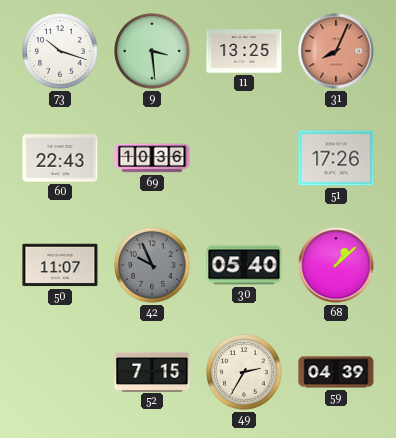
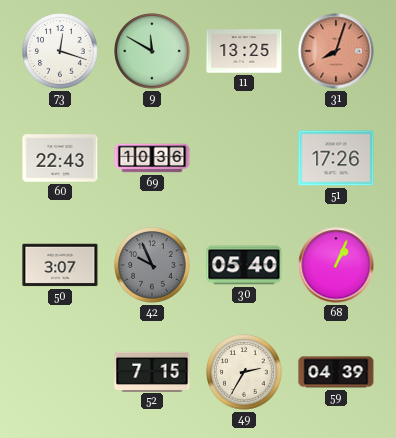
73: 10:18 -> 12:18
9: 3:29 -> 11:50
31: 8:04 -> 8:03
50: 11:07 -> 3:07
68: 1:08 -> 1:04
